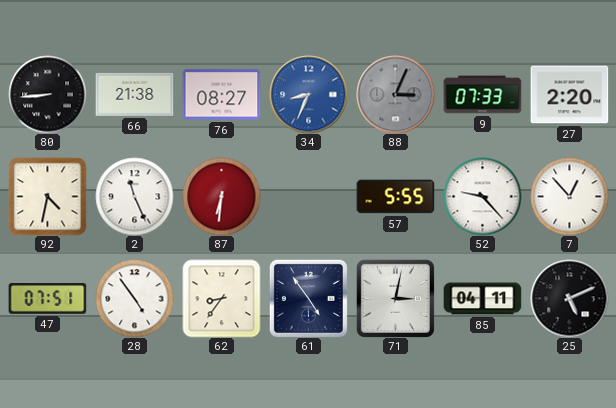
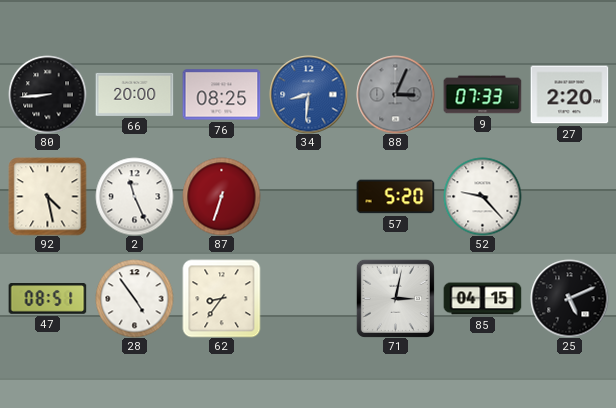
66: 21:38 -> 20:00
76: 08:27 -> 08:25
34: 8:34 -> 8:31
92: 4:32 -> 4:28
87: 6:31 -> 6:33
57: 5:55 -> 5:20
7: 12:53 -> none
47: 07:51 -> 08:51
61: 4:54 -> none
85: 04:11 -> 04:15
